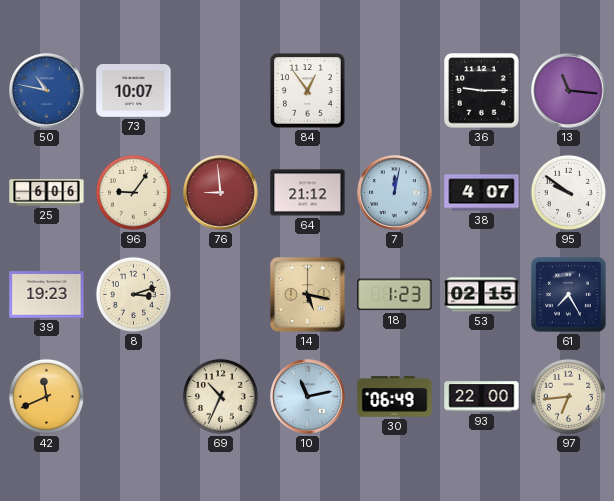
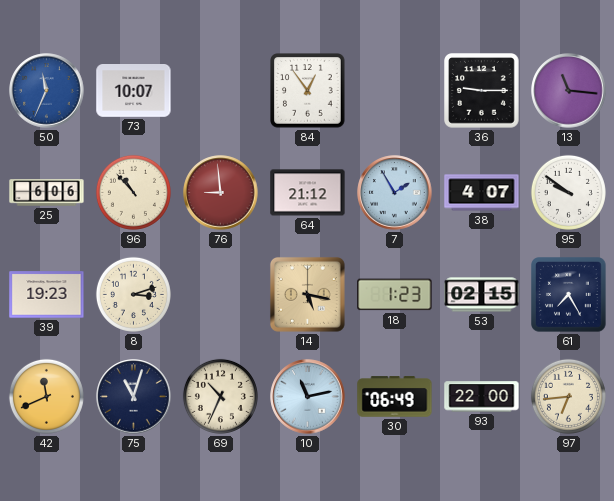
50: 10:47 -> 11:34
96: 9:06 -> 10:53
7: 12:02 -> 1:55
75: none -> 11:03
